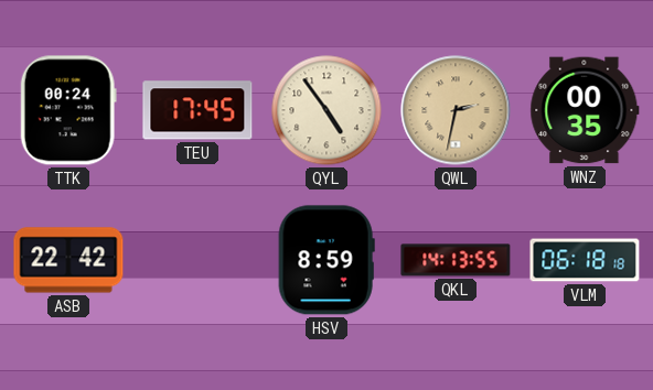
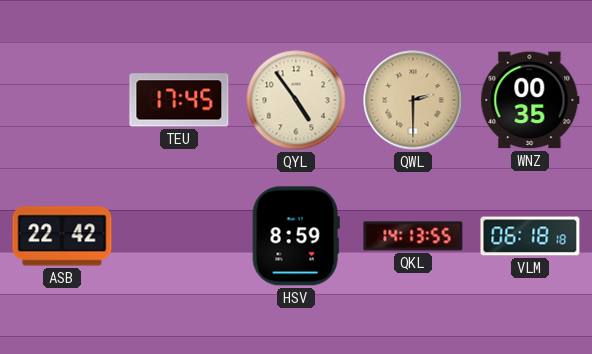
TTK: 00:24 -> none
QWL: 2:32 -> 2:30
